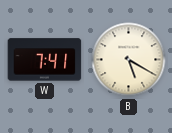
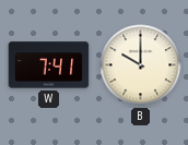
B: 5:20 -> 10:00
